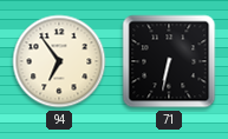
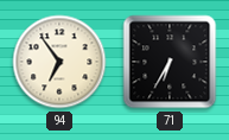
71: 6:32 -> 6:35
